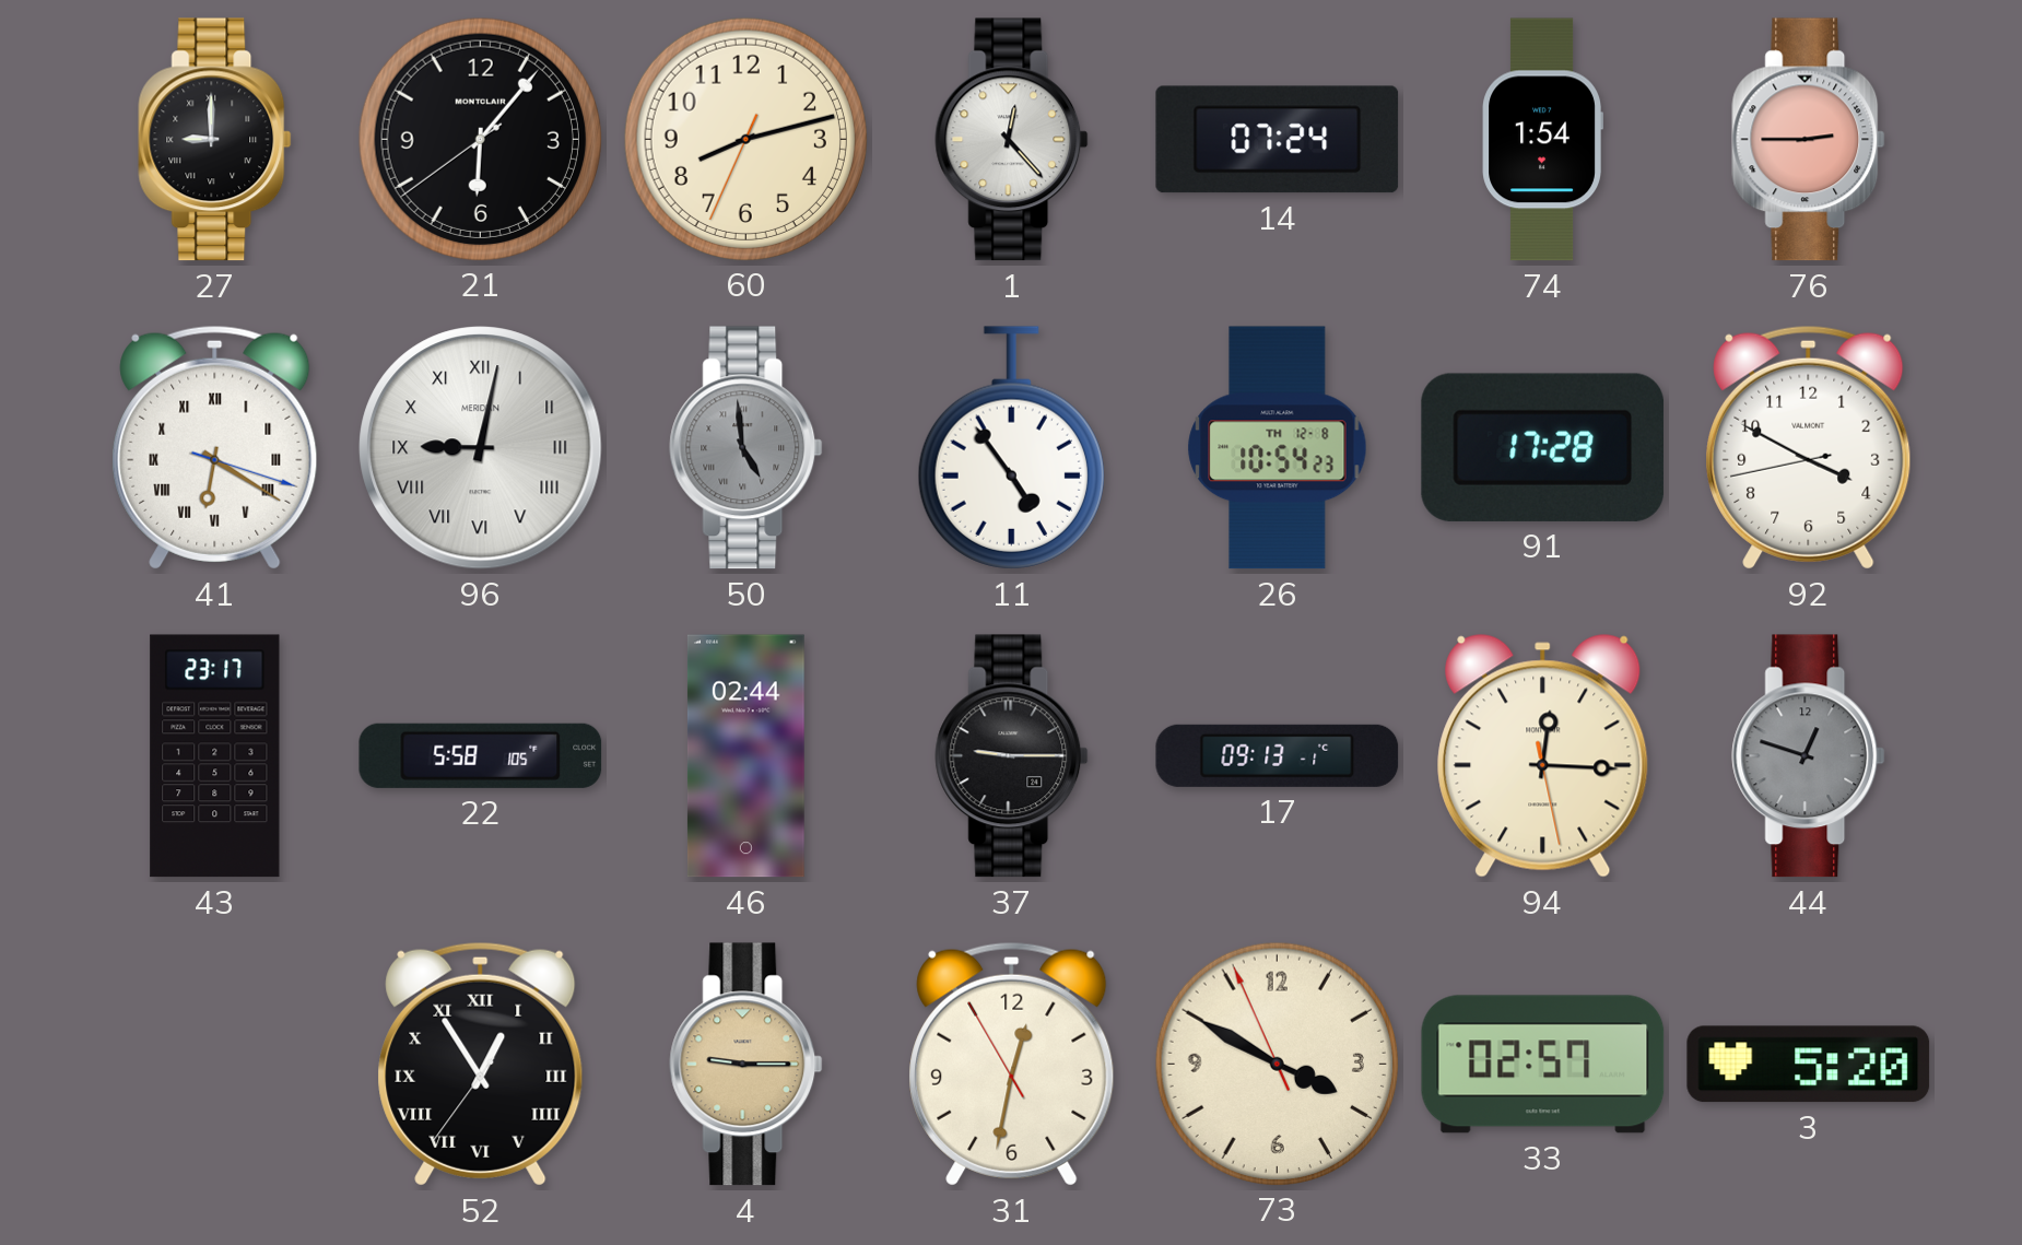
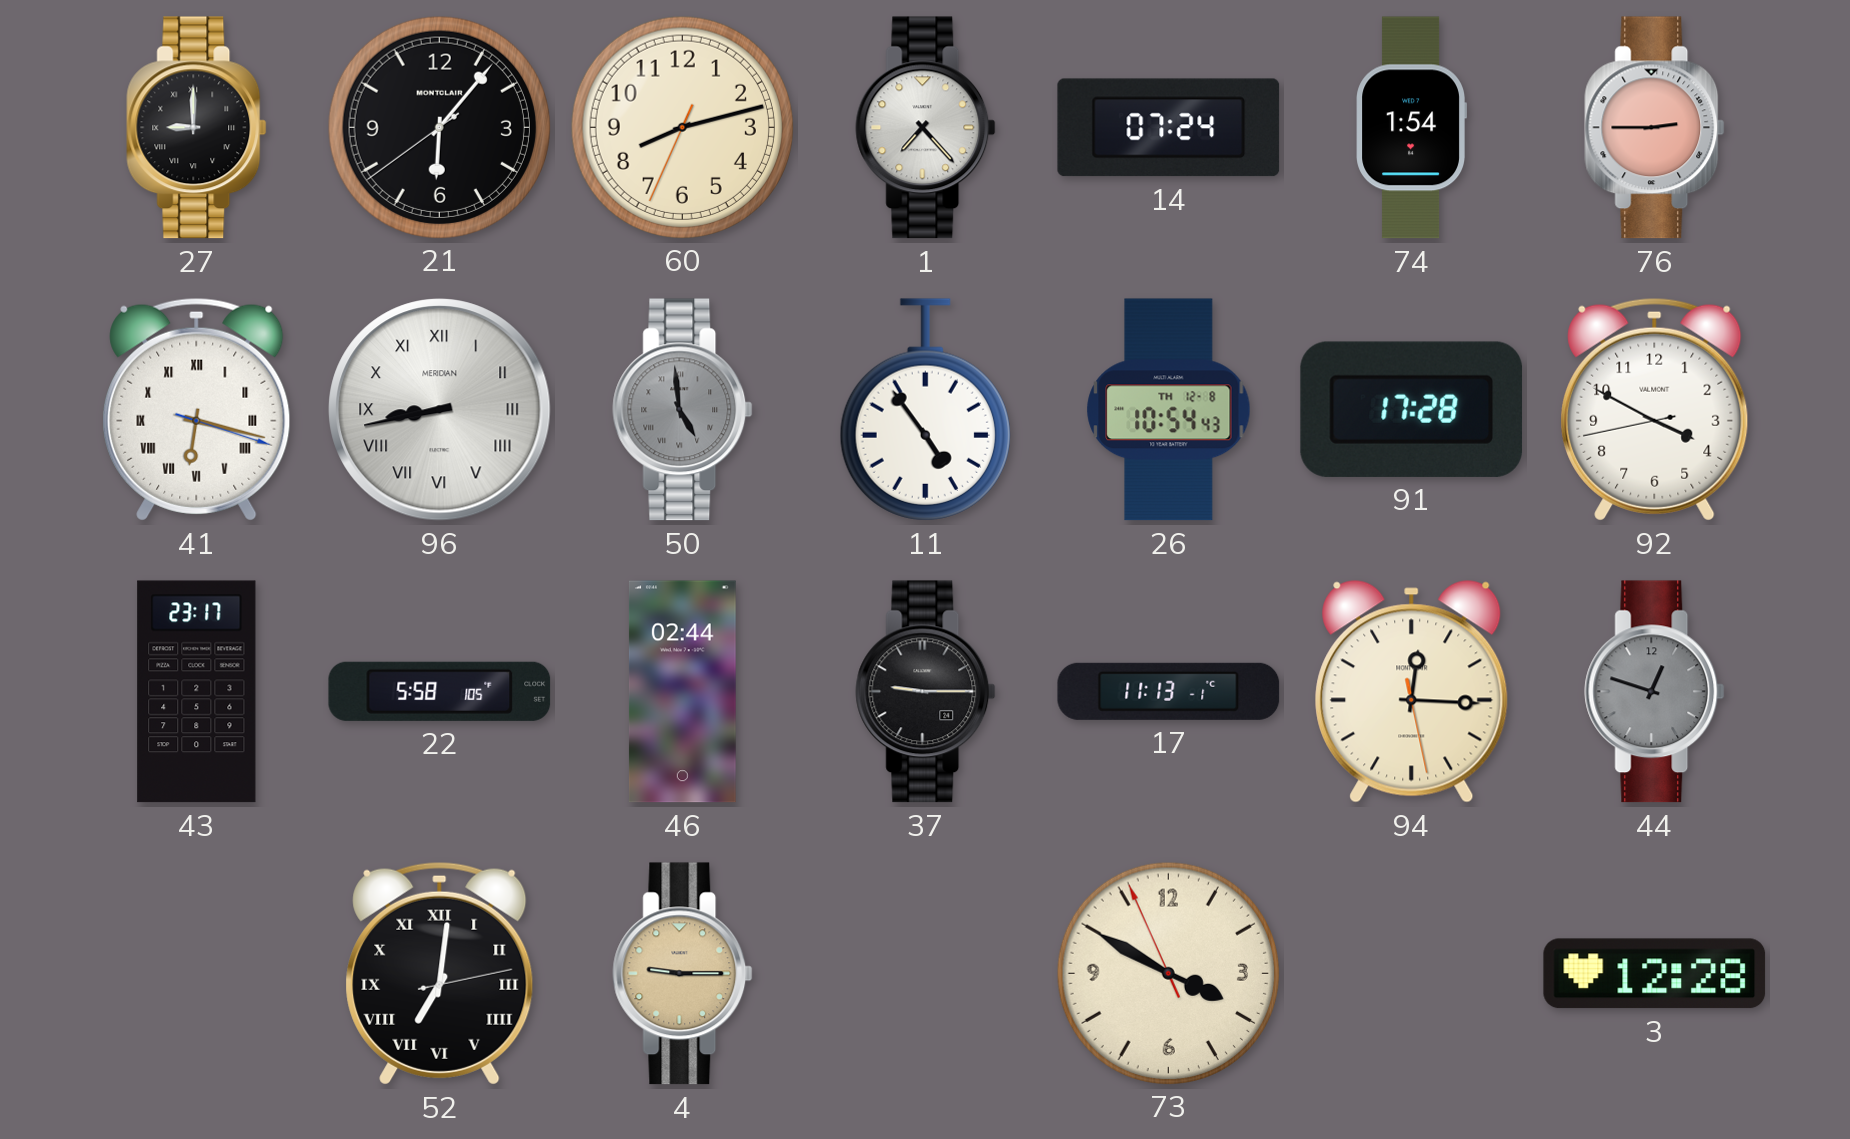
1: 12:23 -> 7:23
41: 6:20 -> 6:17
96: 9:02 -> 8:43
26: 10:54:23 -> 10:54:43
17: 09:13 -> 11:13
52: 12:54 -> 7:01
31: 12:31 -> none
33: 02:57 -> none
3: 5:20 -> 12:28
